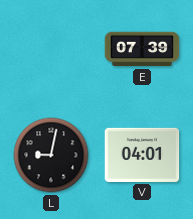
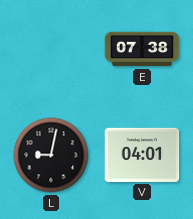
E: 07:39 -> 07:38
